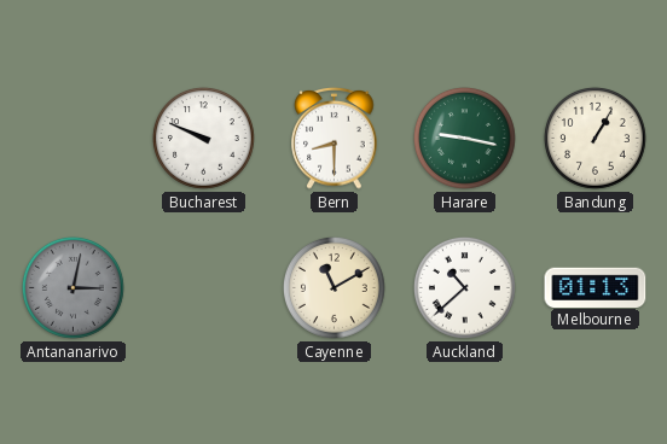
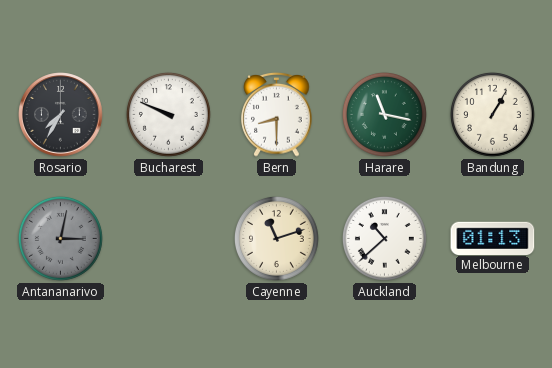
Rosario: none -> 7:35
Harare: 9:17 -> 11:17
Cayenne: 11:10 -> 11:12
